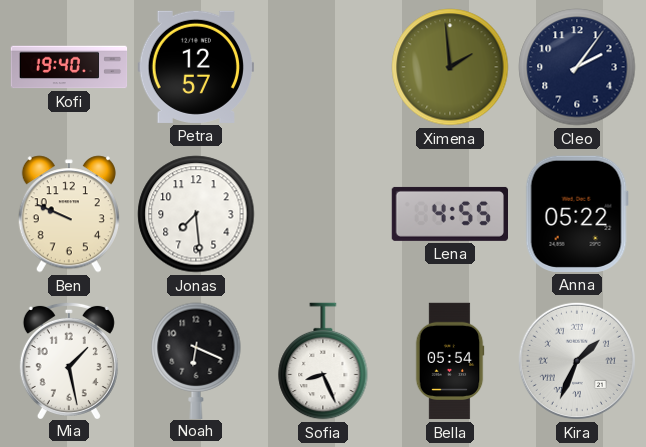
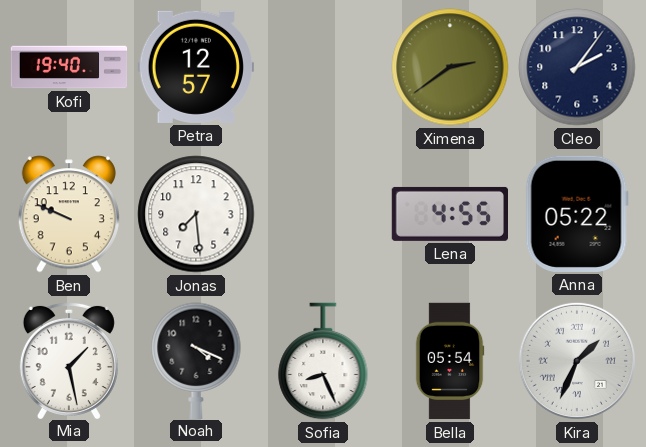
Ximena: 1:59 -> 2:39
Noah: 6:19 -> 4:19
